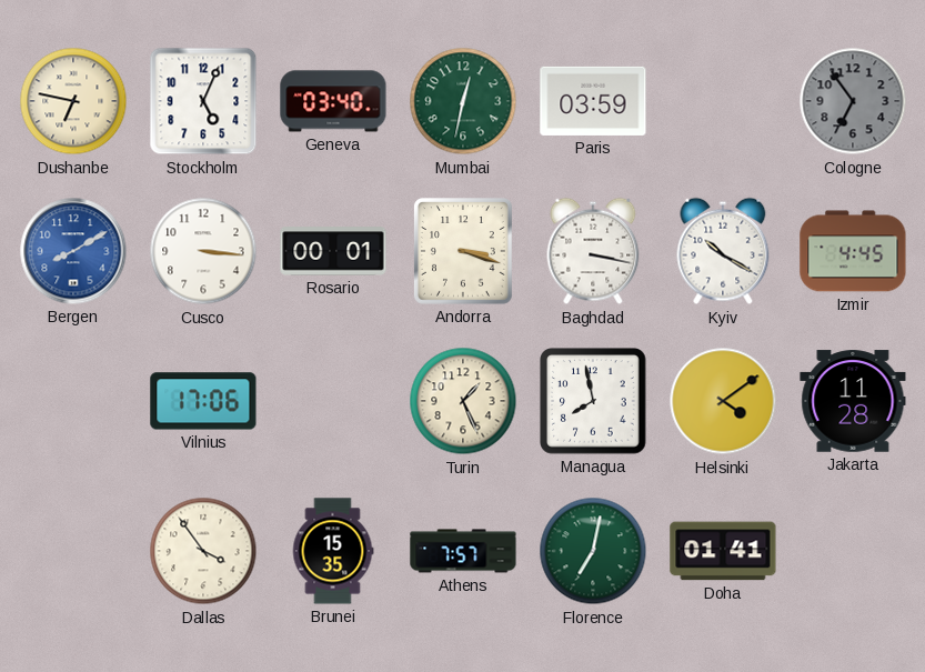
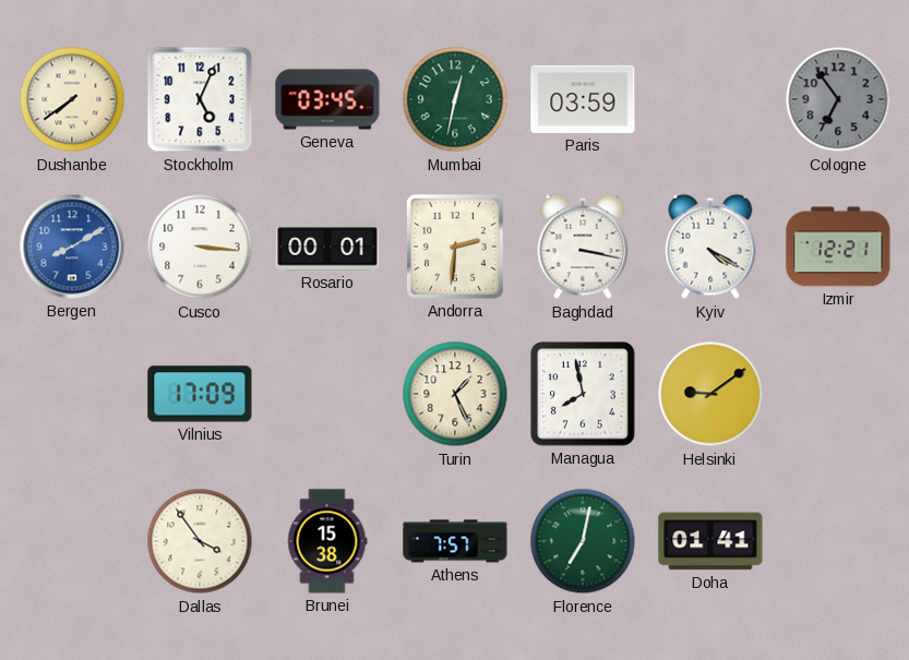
Dushanbe: 6:47 -> 7:39
Geneva: 03:40 -> 03:45
Andorra: 3:18 -> 2:31
Kyiv: 10:20 -> 4:20
Izmir: 4:45 -> 12:21
Vilnius: 17:06 -> 17:09
Helsinki: 4:09 -> 9:09
Jakarta: 11:28 -> none
Brunei: 15:35 -> 15:38
